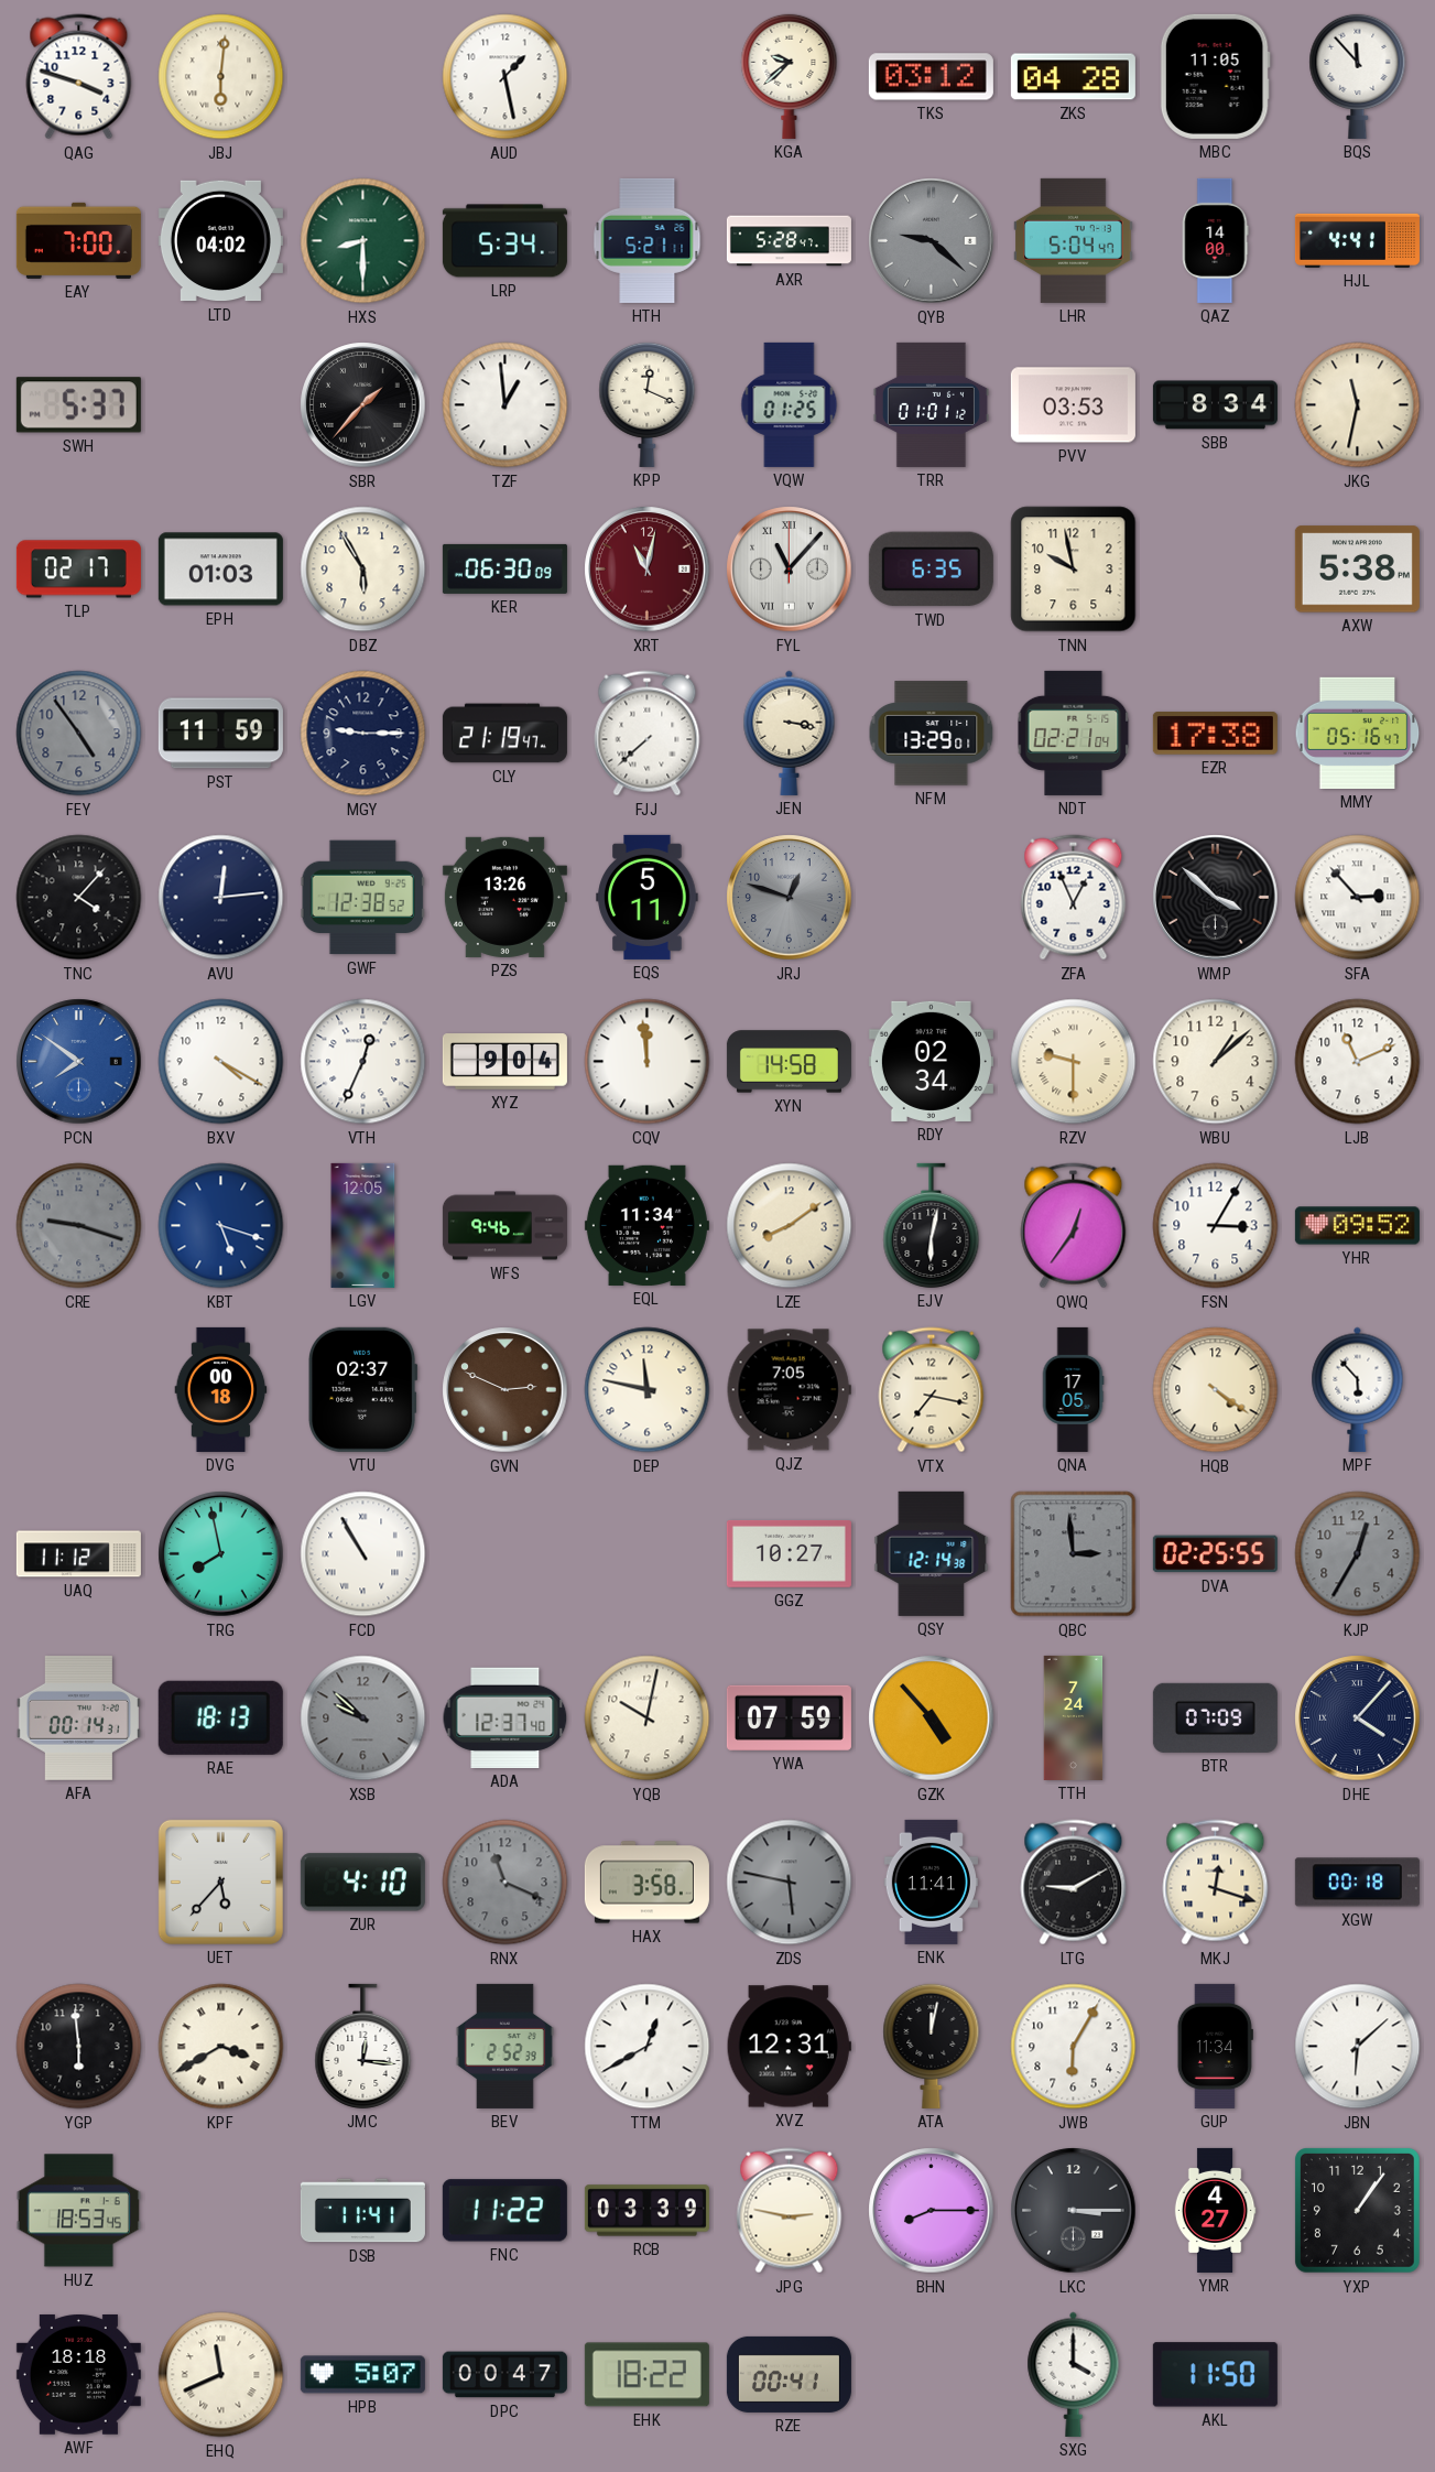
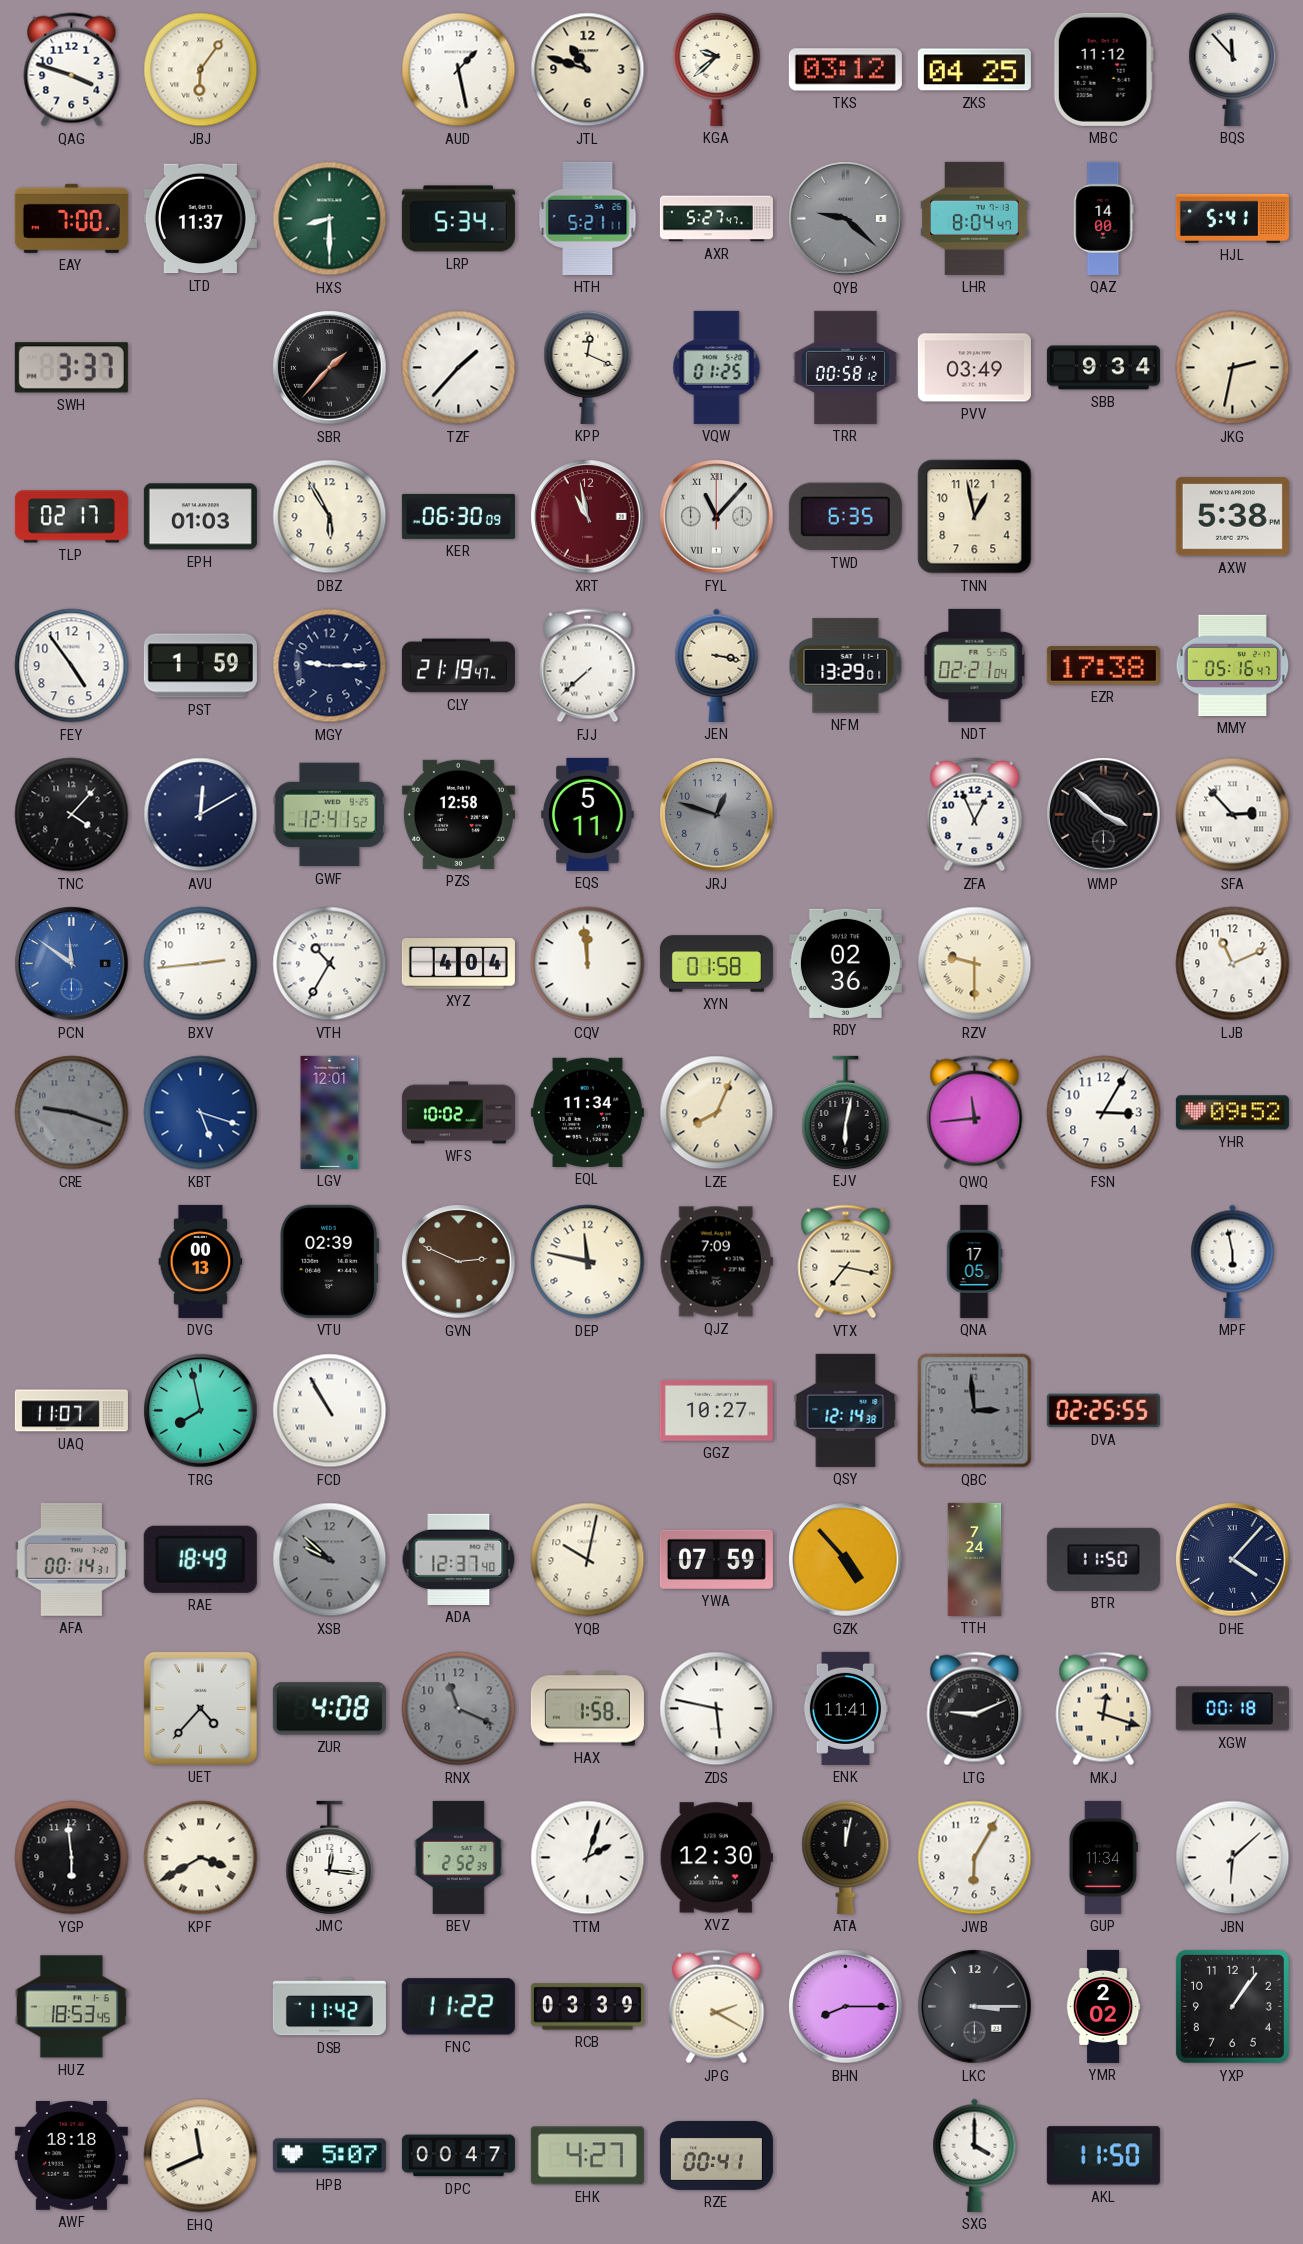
JBJ: 6:01 -> 6:06
JTL: none -> 10:48
ZKS: 04:28 -> 04:25
MBC: 11:05 -> 11:12
LTD: 04:02 -> 11:37
AXR: 5:28 -> 5:27
LHR: 5:04 -> 8:04
HJL: 4:41 -> 5:41
SWH: 5:37 -> 3:37
TZF: 12:59 -> 1:37
TRR: 01:01 -> 00:58
PVV: 03:53 -> 03:49
SBB: 8:34 -> 9:34
JKG: 11:32 -> 2:32
XRT: 11:02 -> 10:58
TNN: 9:58 -> 12:58
FEY dial: grey -> white
PST: 11:59 -> 1:59
AVU: 12:14 -> 12:10
GWF: 12:38 -> 12:41
PZS: 13:26 -> 12:58
PCN: 7:51 -> 11:51
BXV: 4:20 -> 2:44
VTH: 12:34 -> 10:35
XYZ: 9:04 -> 4:04
XYN: 14:58 -> 01:58
RDY: 02:34 -> 02:36
WBU: 1:08 -> none
LGV: 12:05 -> 12:01
WFS: 9:46 -> 10:02
LZE: 8:09 -> 8:04
QWQ: 12:36 -> 11:44
DVG: 00:18 -> 00:13
VTU: 02:37 -> 02:39
QJZ: 7:05 -> 7:09
HQB: 4:21 -> none
MPF: 5:53 -> 5:58
UAQ: 11:12 -> 11:07
KJP: 12:35 -> none
RAE: 18:13 -> 18:49
BTR: 07:09 -> 11:50
UET: 5:37 -> 4:37
ZUR: 4:10 -> 4:08
HAX: 3:58 -> 1:58
ZDS dial: grey -> white
LTG: 9:10 -> 9:11
TTM: 12:40 -> 2:03
XVZ: 12:31 -> 12:30
DSB: 11:41 -> 11:42
JPG: 2:47 -> 2:20
YMR: 4:27 -> 2:02
EHK: 18:22 -> 4:27
